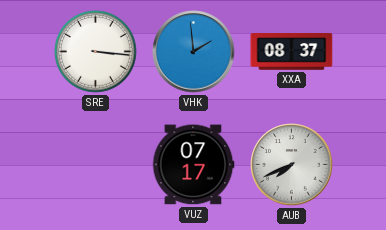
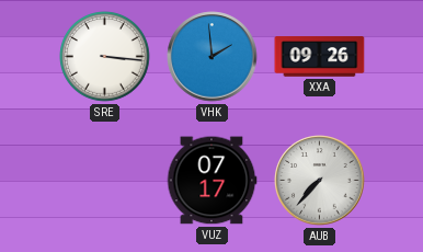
XXA: 08:37 -> 09:26
AUB: 7:41 -> 7:37
